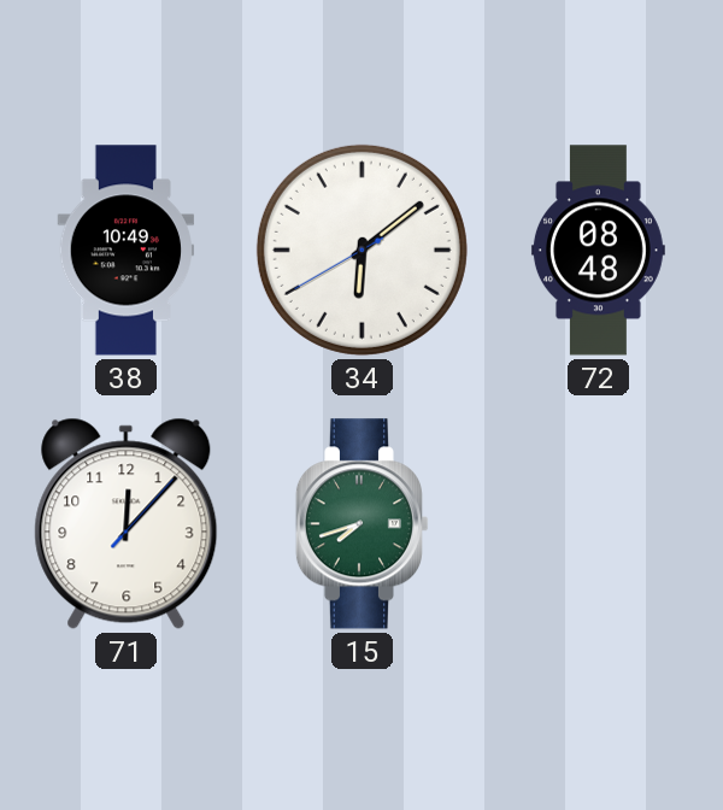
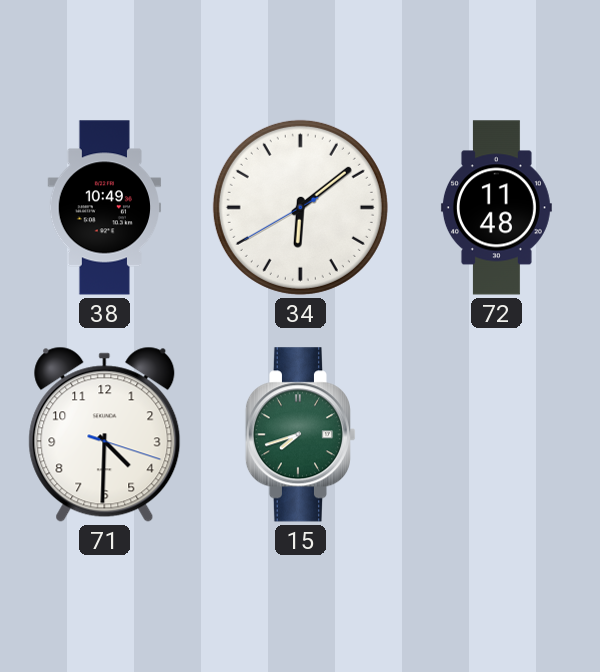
72: 08:48 -> 11:48
71: 12:07 -> 4:30
